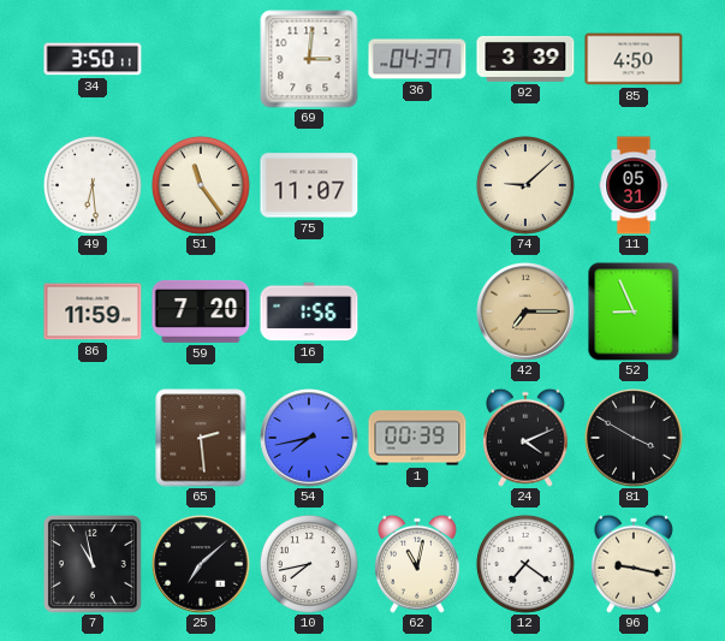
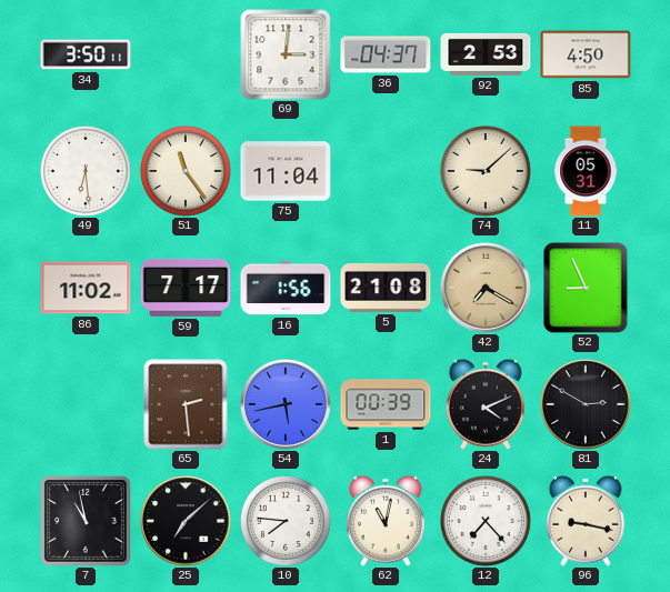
92: 3:39 -> 2:53
75: 11:07 -> 11:04
86: 11:59 -> 11:02
59: 7:20 -> 7:17
5: none -> 21:08
42: 7:15 -> 7:20
54: 7:43 -> 5:43
81: 3:50 -> 2:50
10: 7:43 -> 7:46
12: 7:21 -> 7:23
